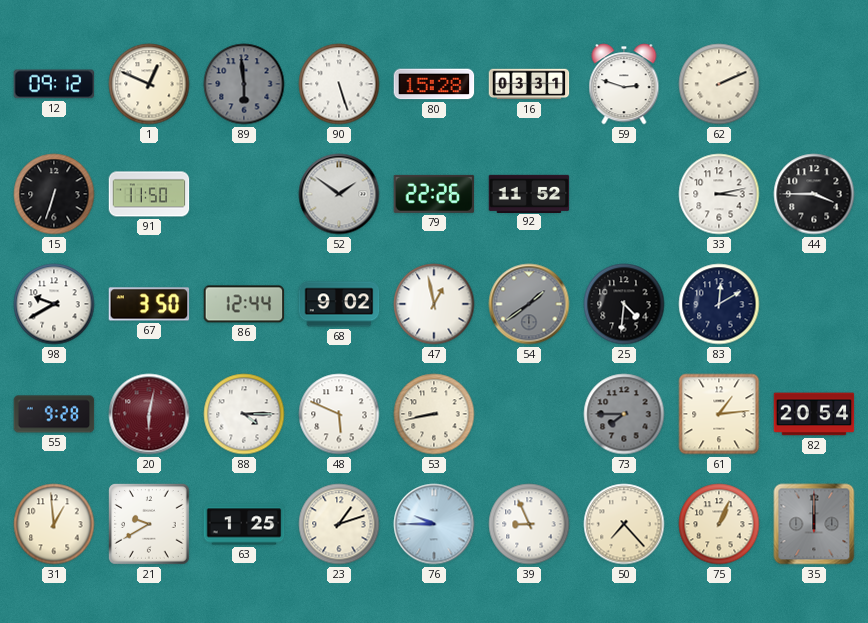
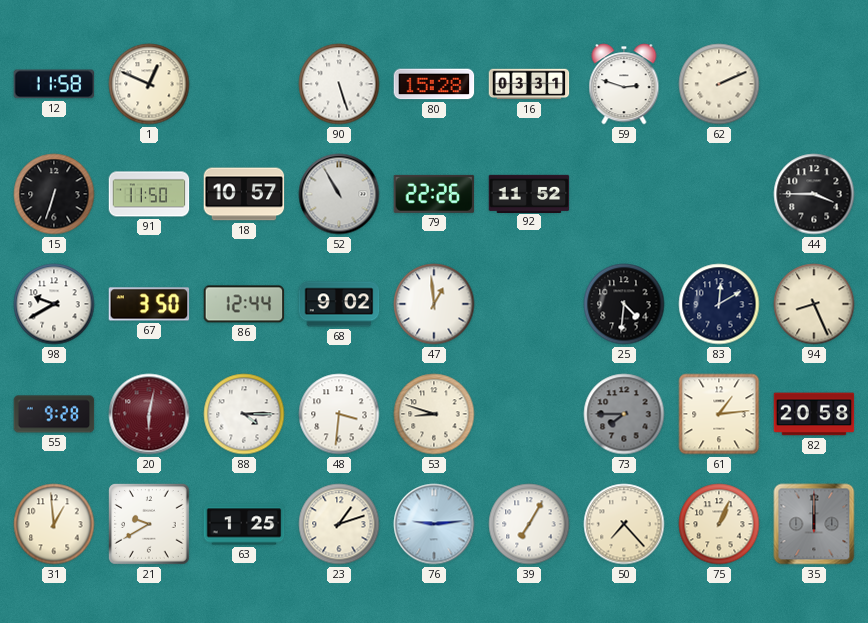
12: 09:12 -> 11:58
89: 5:59 -> none
18: none -> 10:57
52: 1:51 -> 10:55
33: 3:13 -> none
47: 12:58 -> 12:59
54: 1:39 -> none
94: none -> 8:26
48: 5:49 -> 3:31
53: 8:43 -> 8:48
82: 20:54 -> 20:58
76: 9:45 -> 9:14
39: 8:56 -> 7:05
